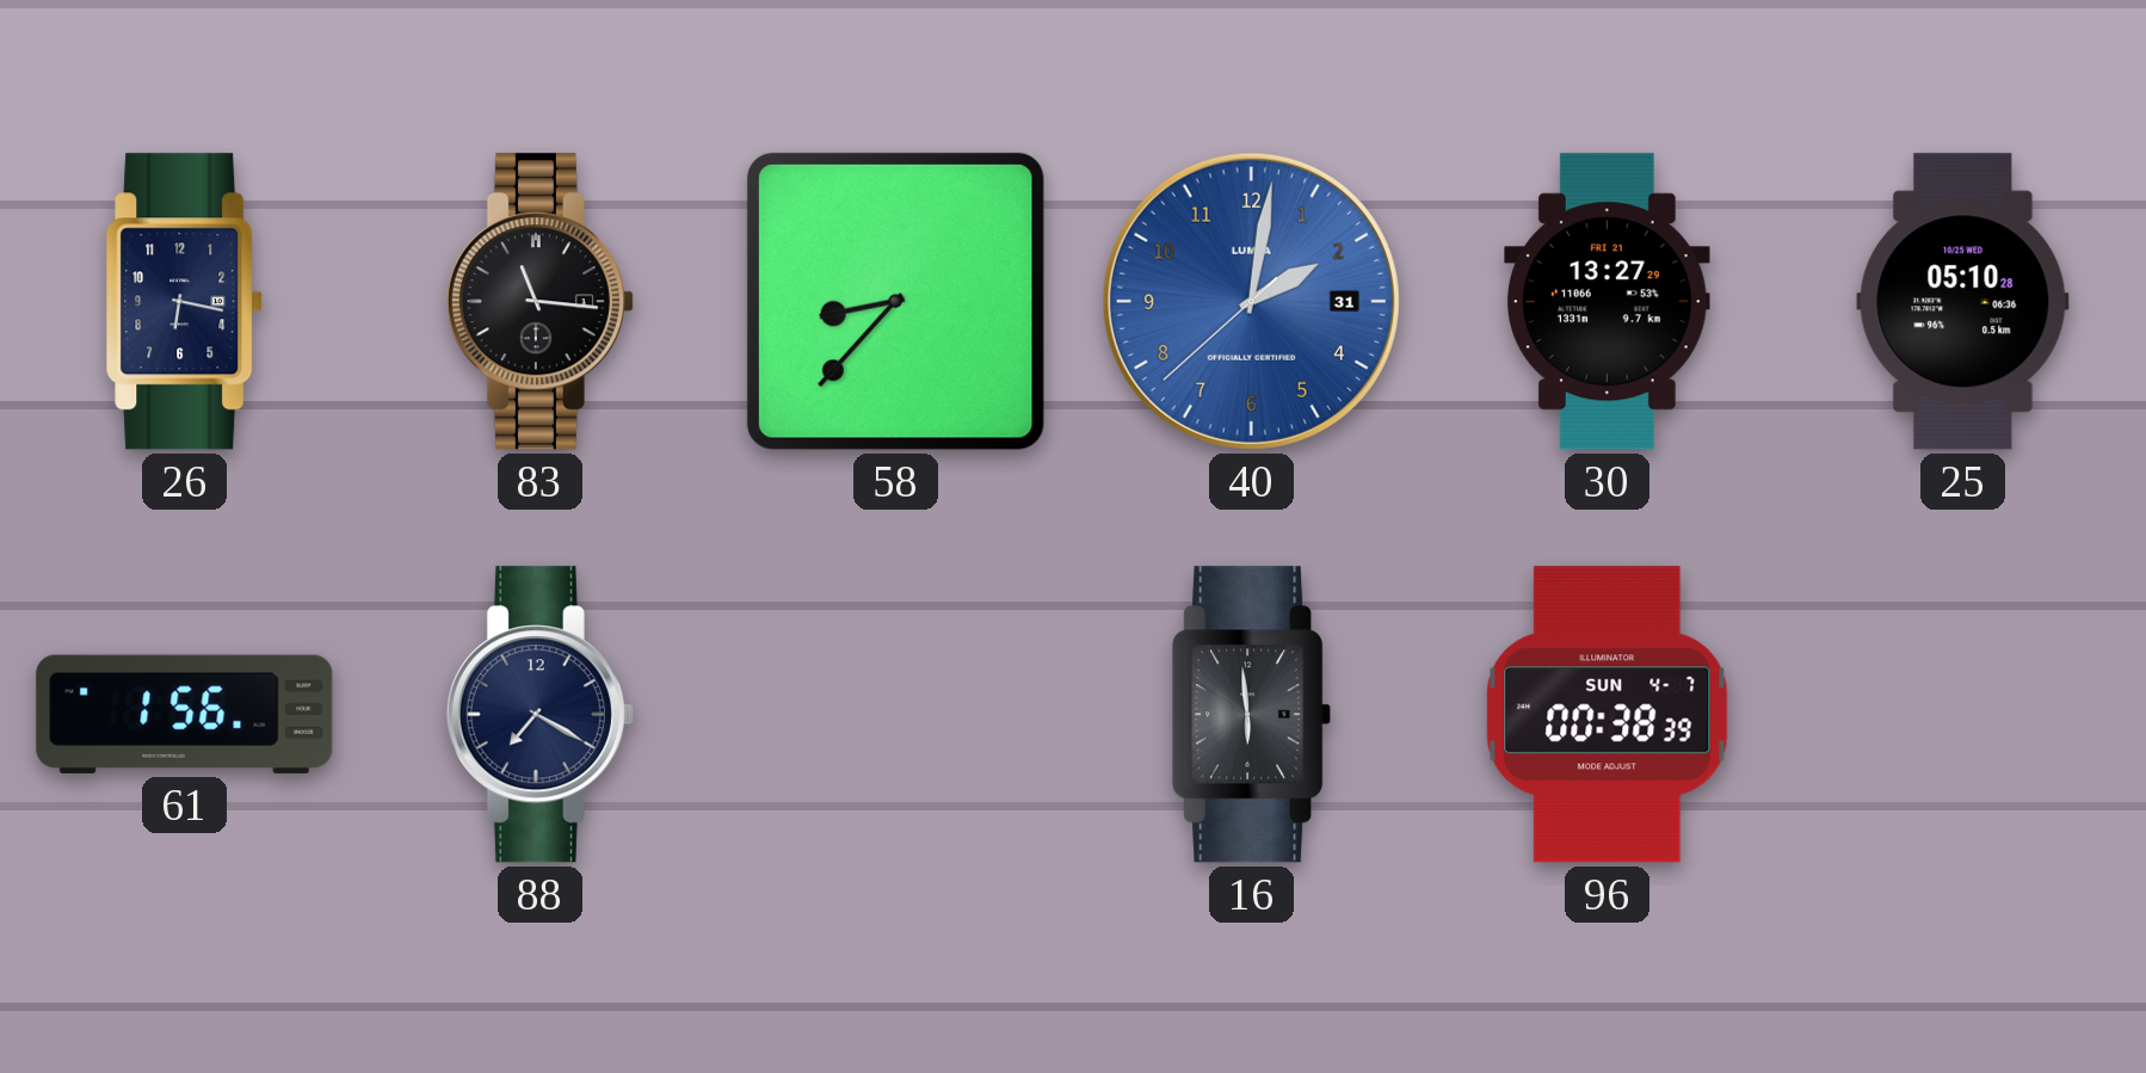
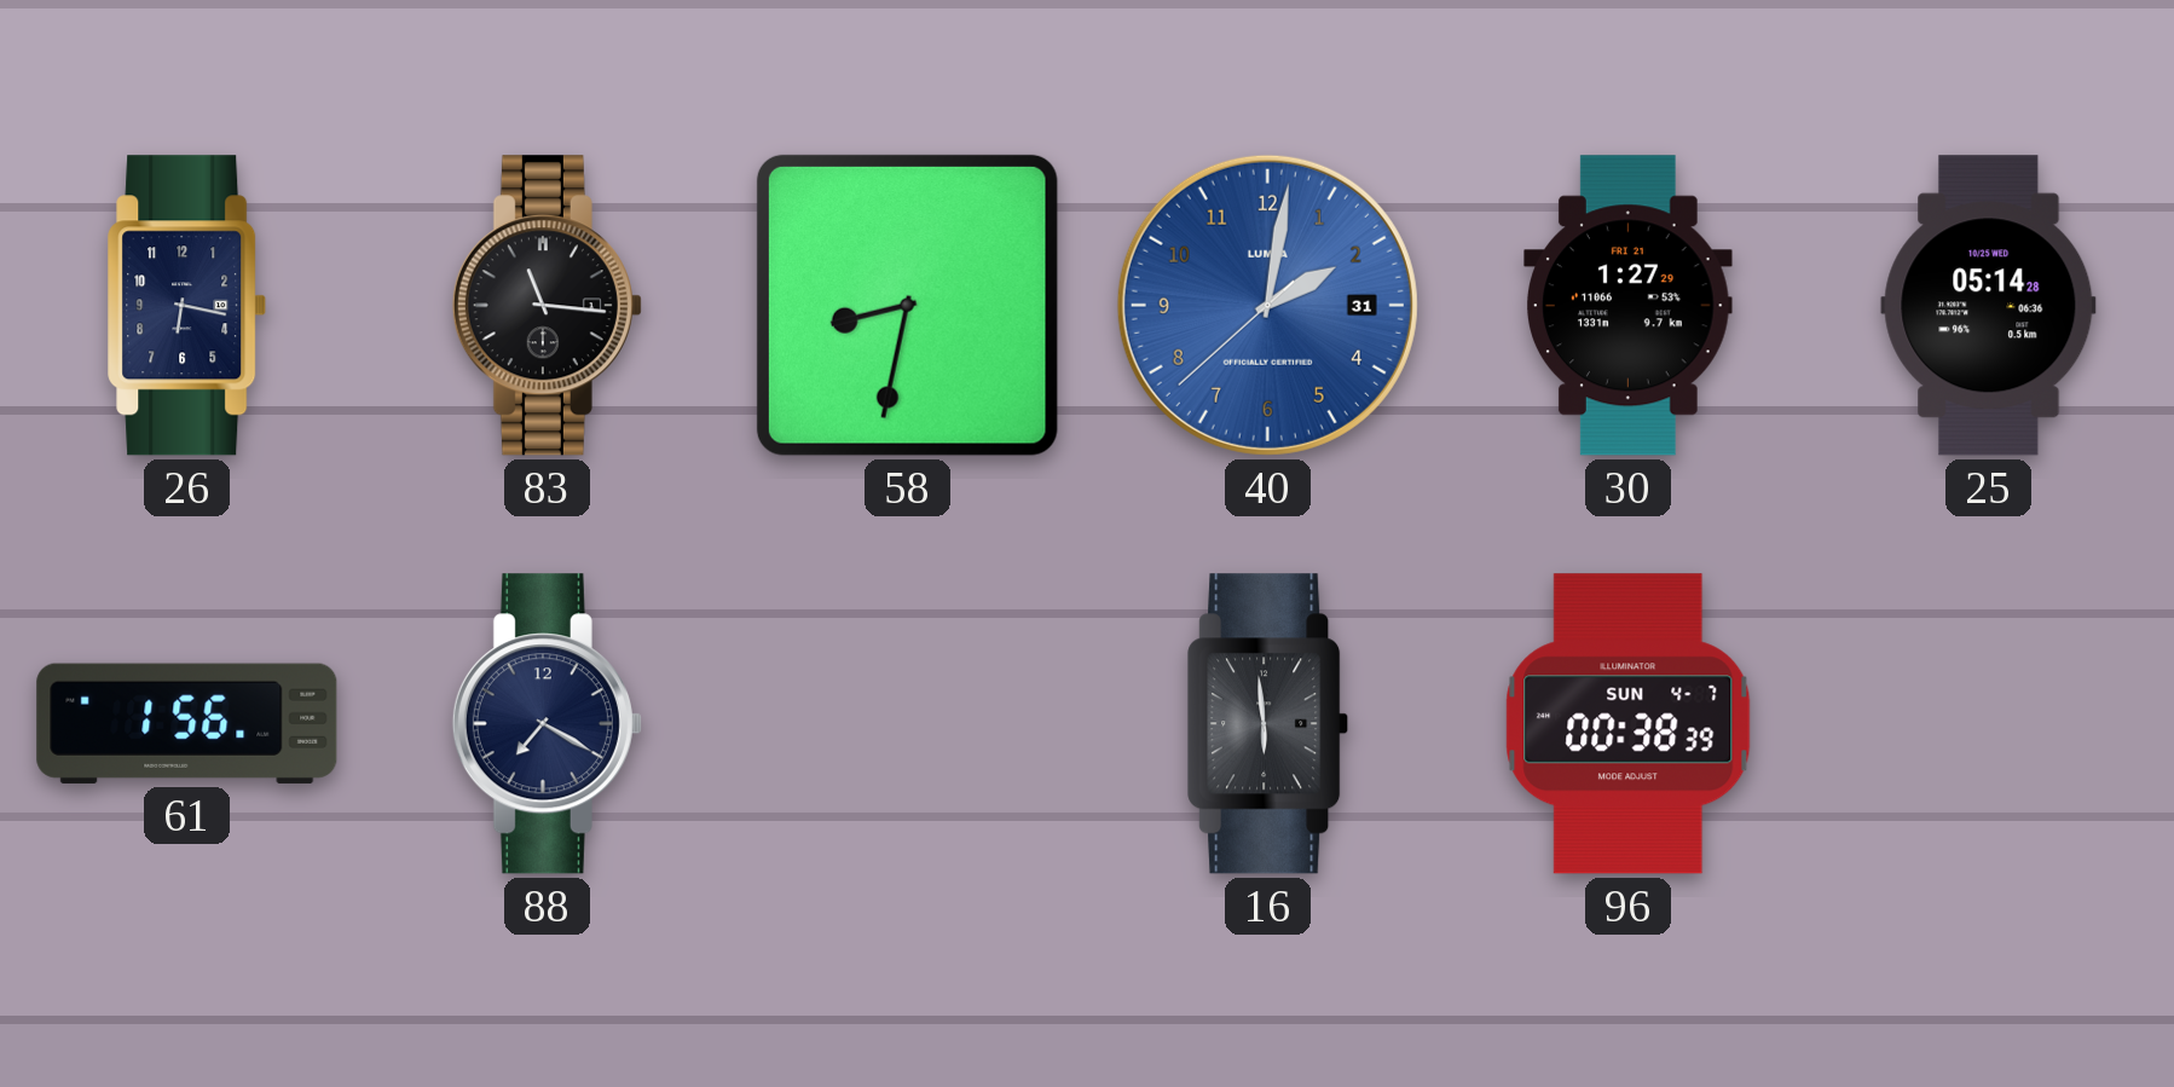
58: 8:37 -> 8:32
30: 13:27 -> 1:27
25: 05:10 -> 05:14
